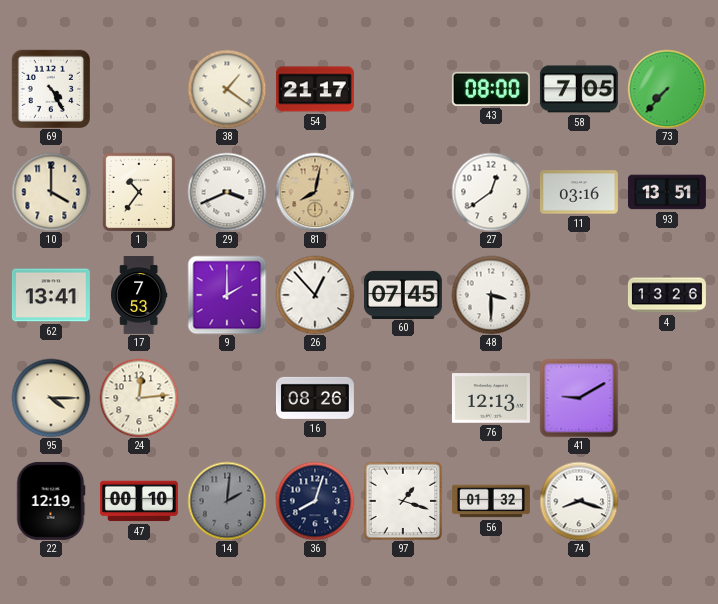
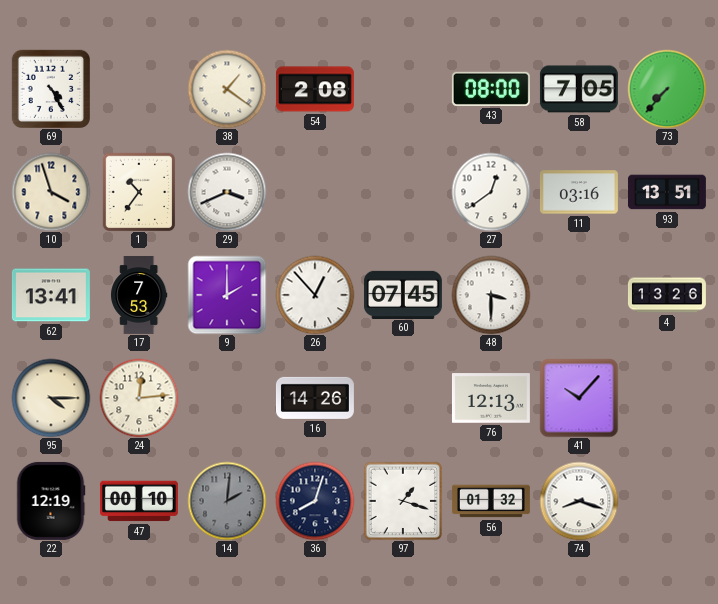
54: 21:17 -> 2:08
10: 4:00 -> 3:57
81: 8:02 -> none
16: 08:26 -> 14:26
41: 9:10 -> 10:07
